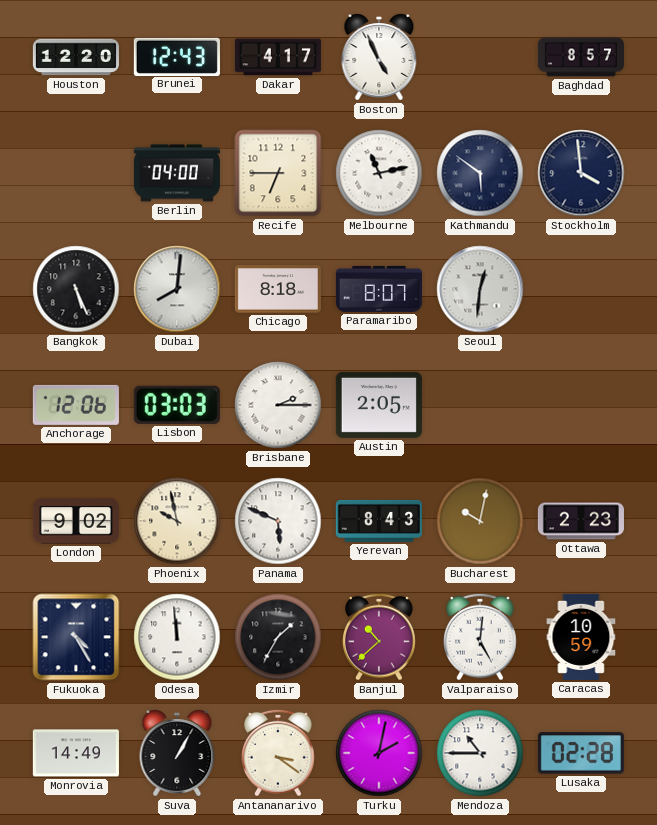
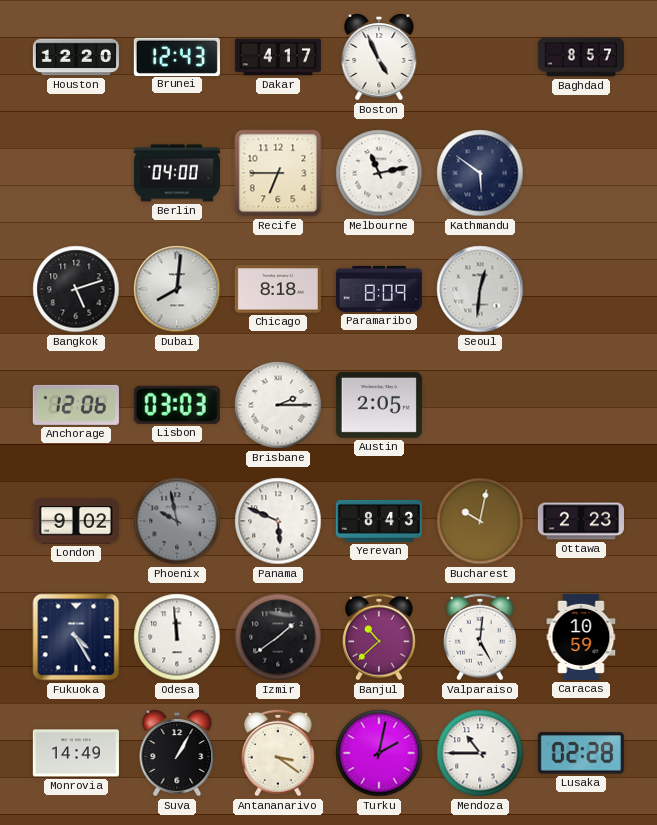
Stockholm: 3:59 -> none
Bangkok: 5:26 -> 5:12
Paramaribo: 8:07 -> 8:09
Phoenix dial: cream -> grey
Izmir: 1:35 -> 1:39
